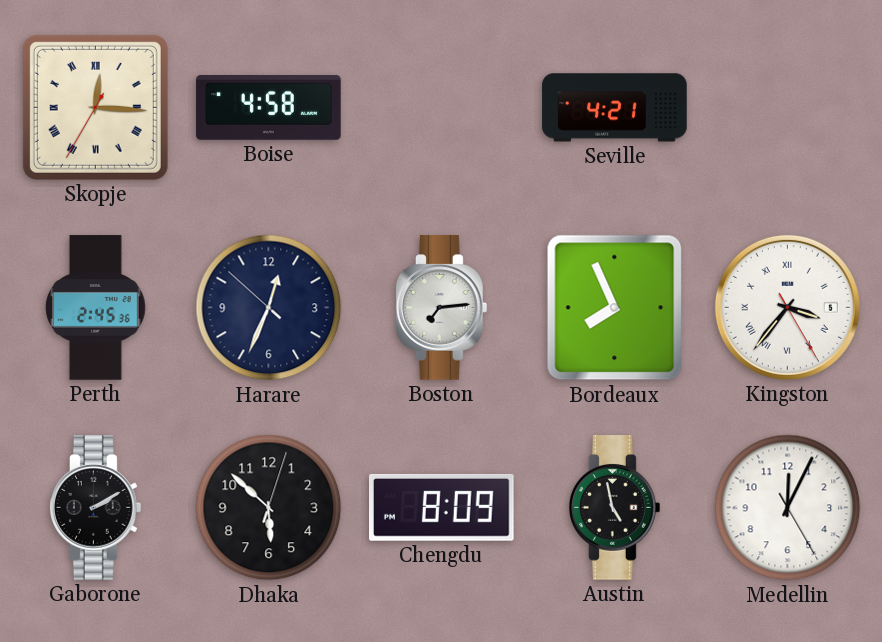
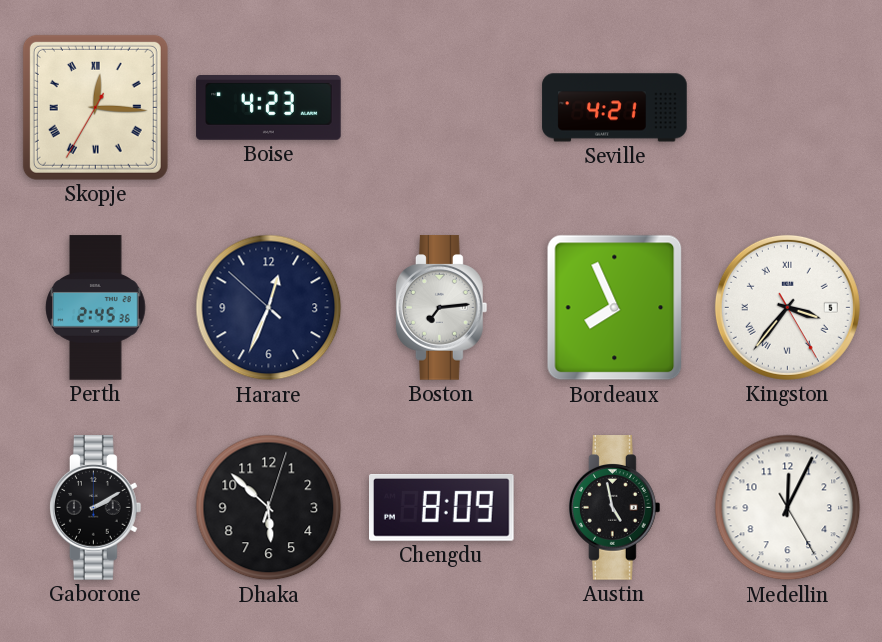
Boise: 4:58 -> 4:23
